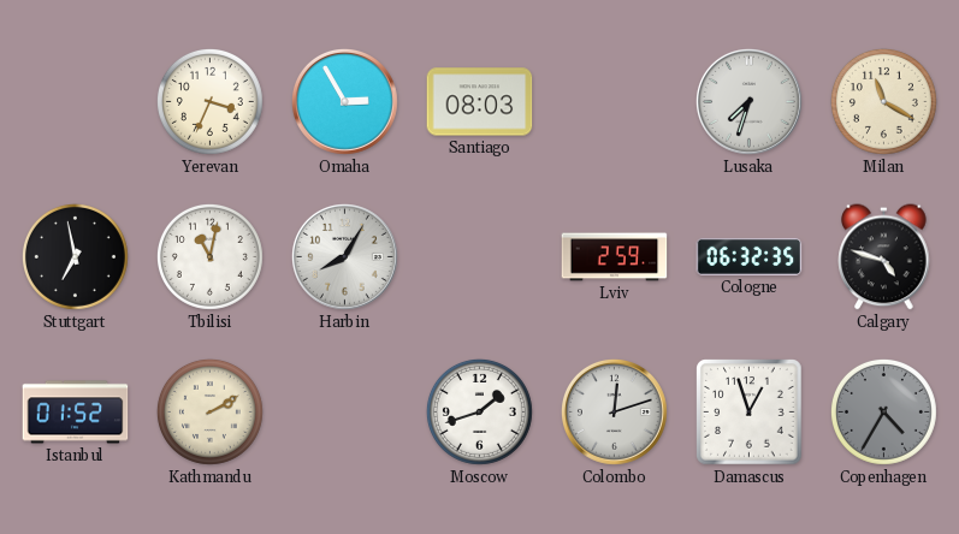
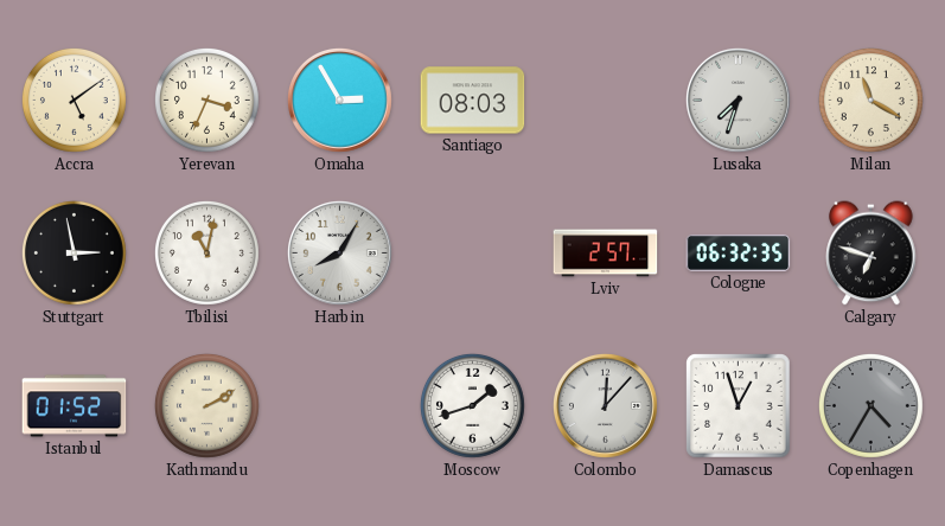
Accra: none -> 5:09
Stuttgart: 6:58 -> 2:58
Lviv: 2:59 -> 2:57
Calgary: 4:48 -> 6:48
Colombo: 12:12 -> 12:07
